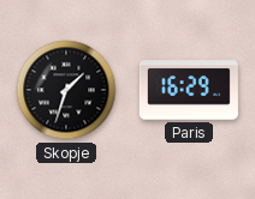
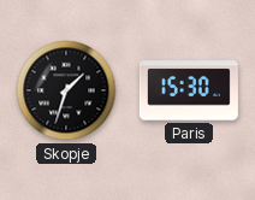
Paris: 16:29 -> 15:30
